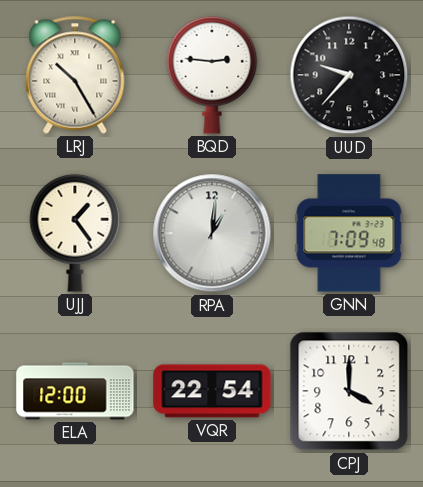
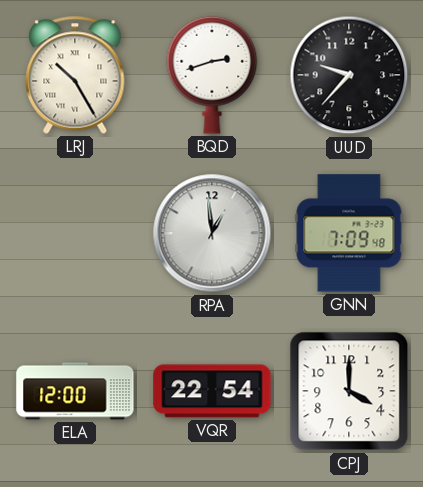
BQD: 2:46 -> 2:42
UJJ: 1:24 -> none
RPA: 1:01 -> 12:59
